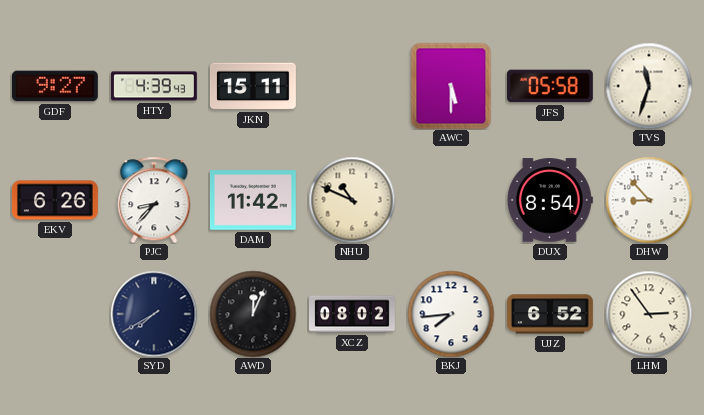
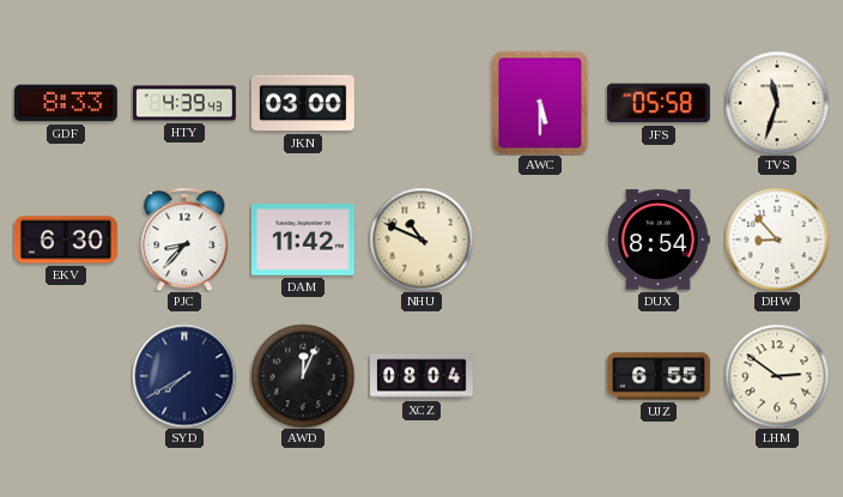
GDF: 9:27 -> 8:33
JKN: 15:11 -> 03:00
EKV: 6:26 -> 6:30
XCZ: 08:02 -> 08:04
BKJ: 7:44 -> none
UJZ: 6:52 -> 6:55
LHM: 2:54 -> 2:51
